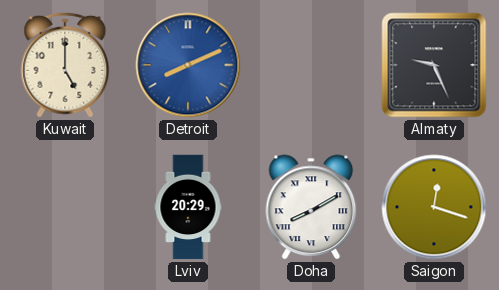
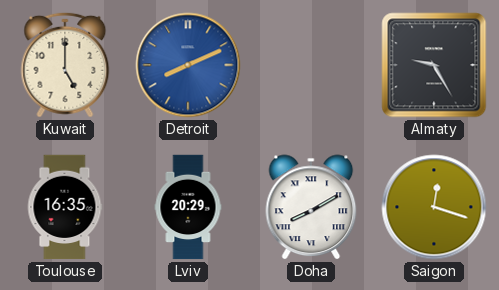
Almaty: 9:26 -> 9:25
Toulouse: none -> 16:35
